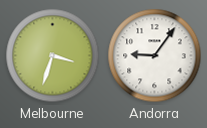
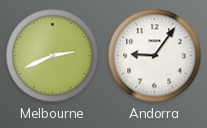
Melbourne: 3:33 -> 2:41
